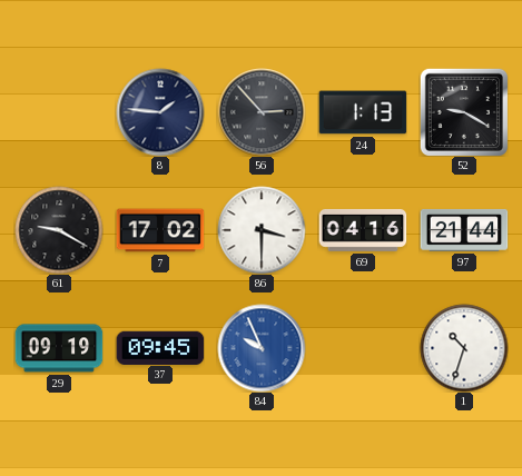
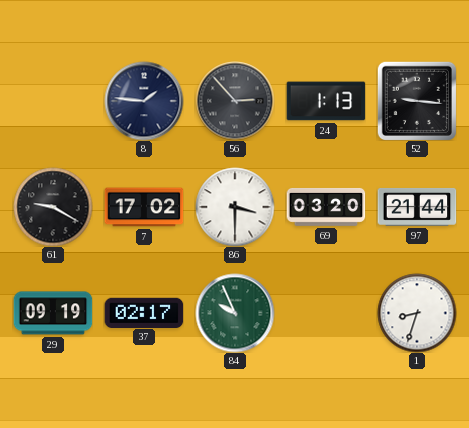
52: 9:20 -> 9:16
69: 04:16 -> 03:20
37: 09:45 -> 02:17
84 dial: blue -> green
1: 10:33 -> 8:33
